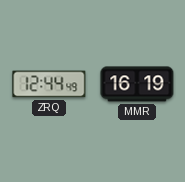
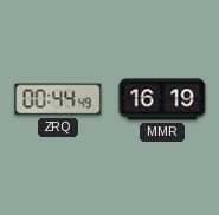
ZRQ: 12:44 -> 00:44
